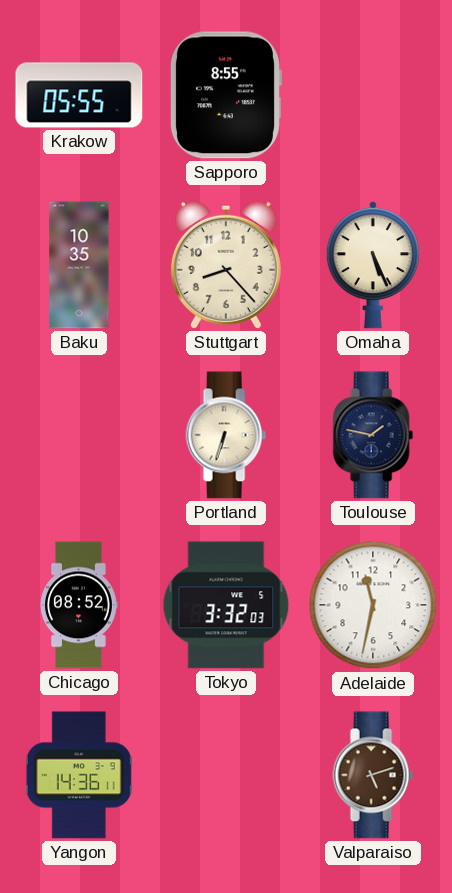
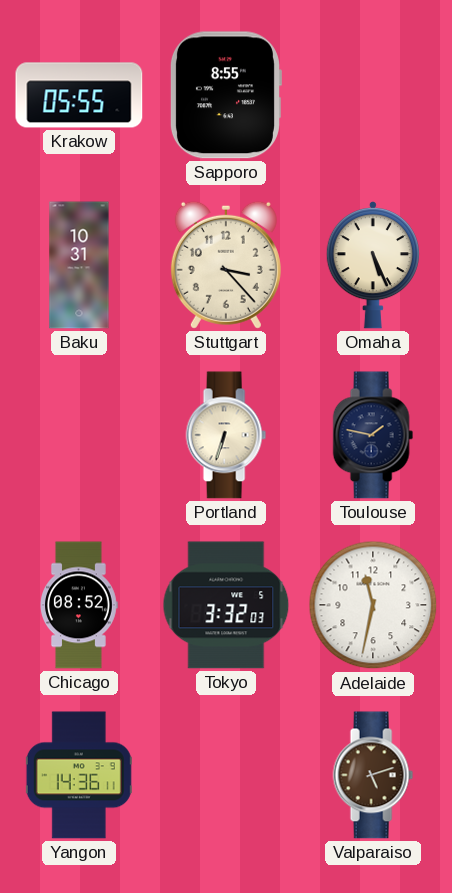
Baku: 10:35 -> 10:31
Stuttgart: 8:23 -> 3:23
